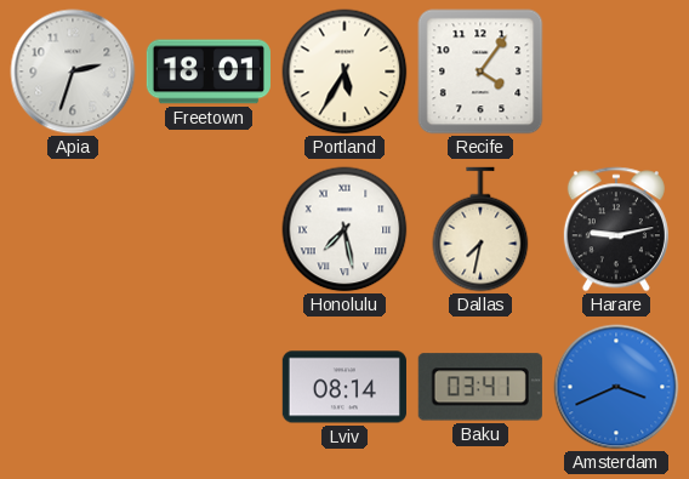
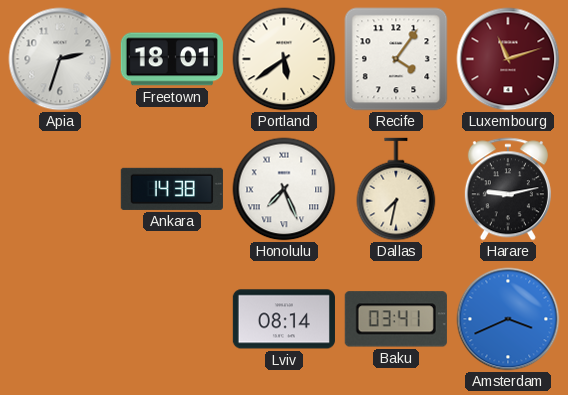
Portland: 5:35 -> 5:39
Luxembourg: none -> 11:12
Ankara: none -> 14:38
Honolulu: 7:28 -> 7:26
